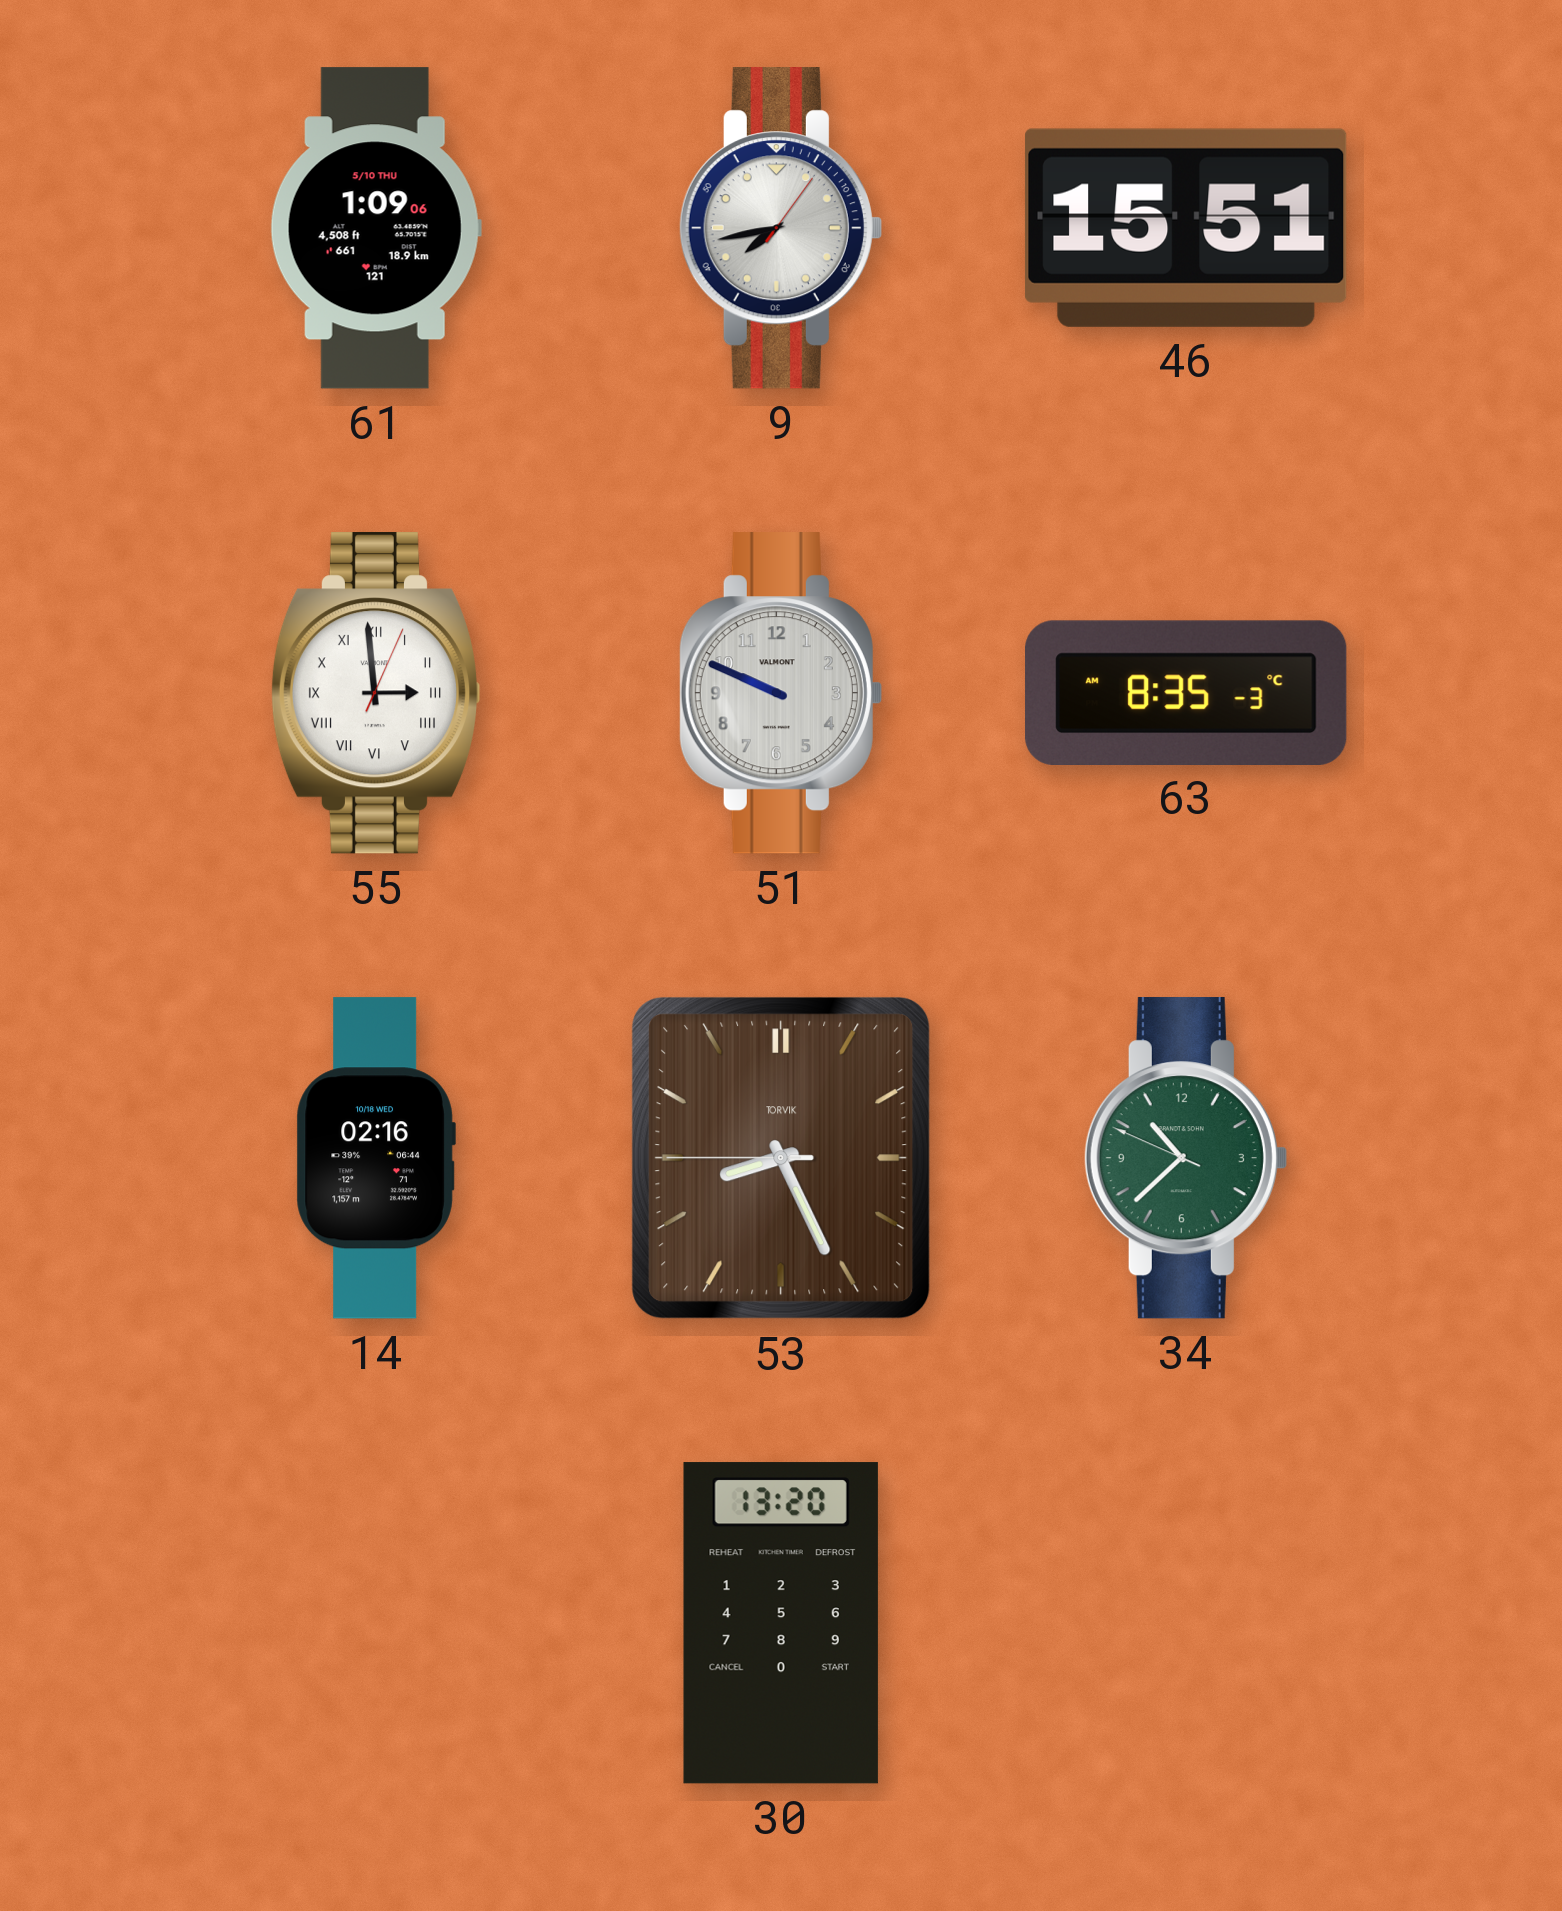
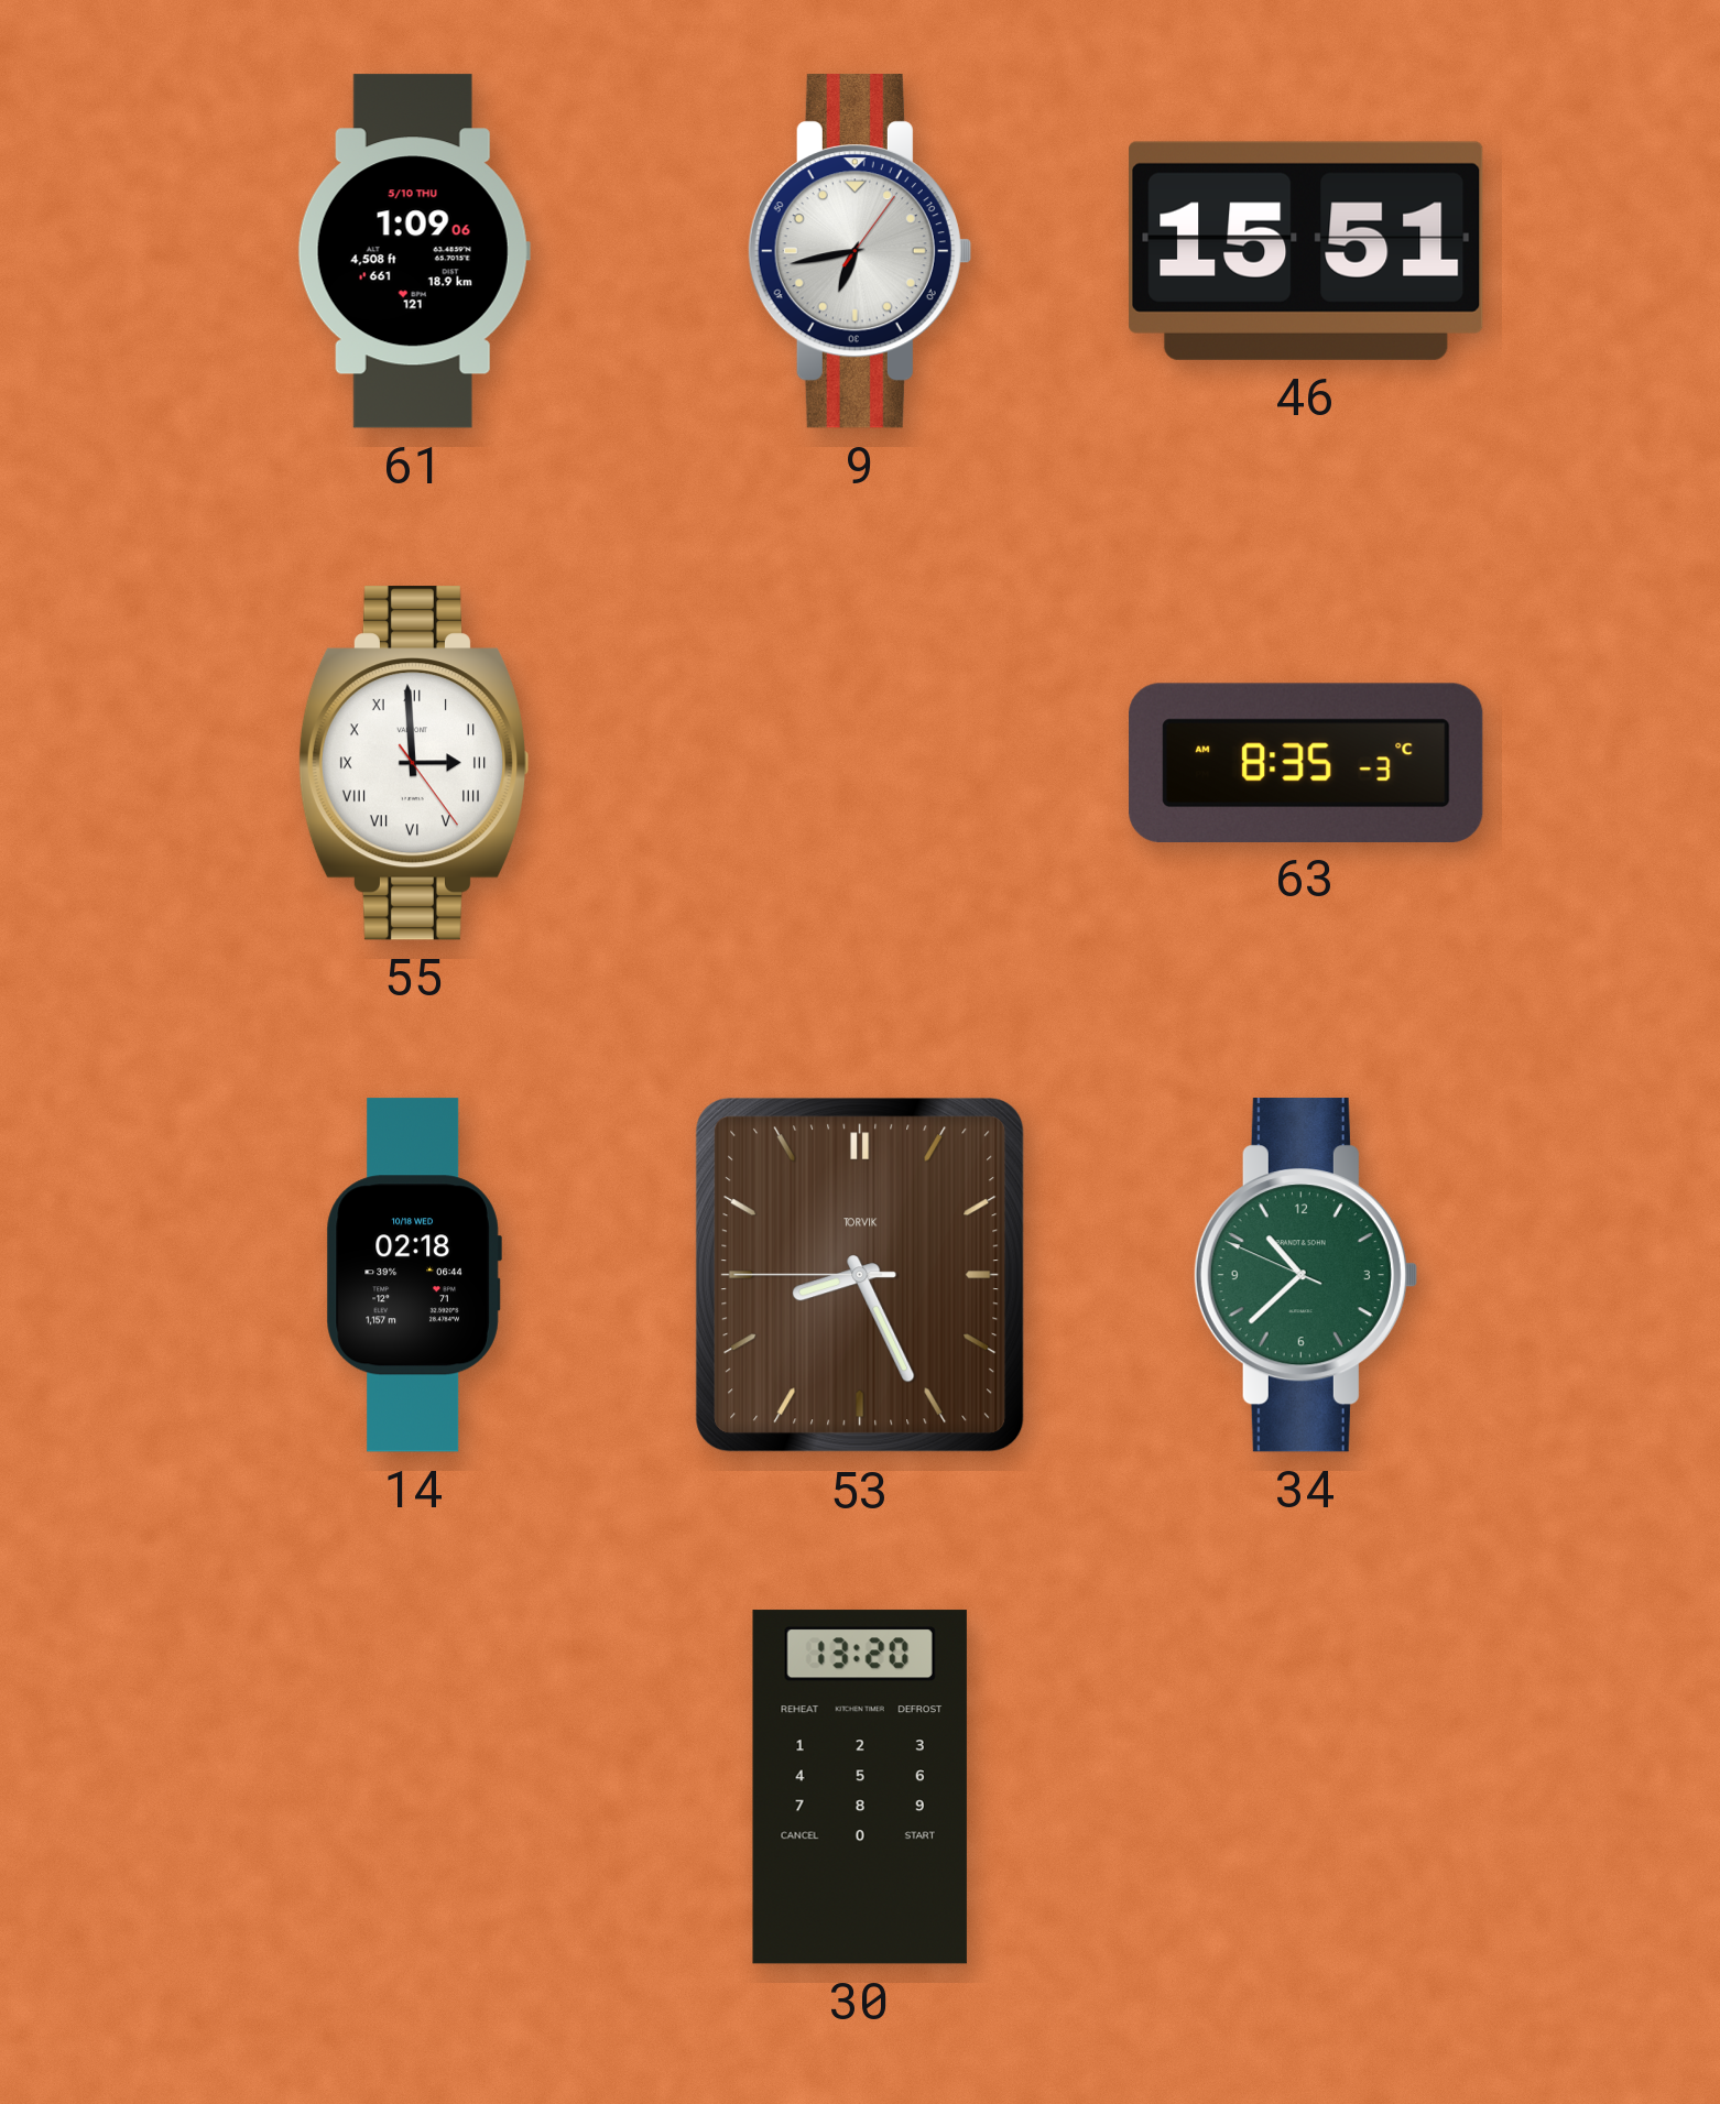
9: 7:43 -> 6:43
55: 2:59:04 -> 2:59:24
51: 9:49 -> none
14: 02:16 -> 02:18
